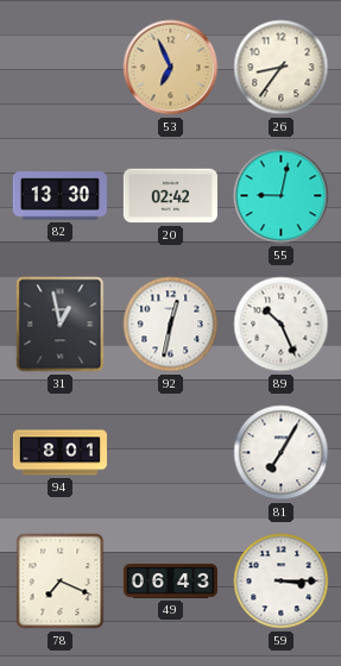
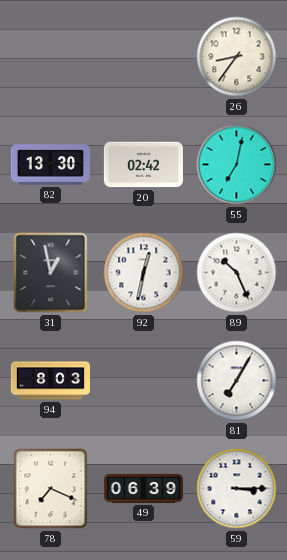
53: 6:56 -> none
55: 9:02 -> 7:02
94: 8:01 -> 8:03
49: 06:43 -> 06:39
